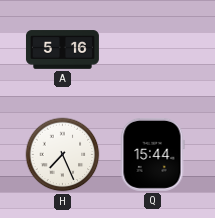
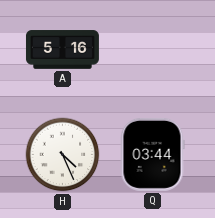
H: 7:26 -> 4:26
Q: 15:44 -> 03:44
